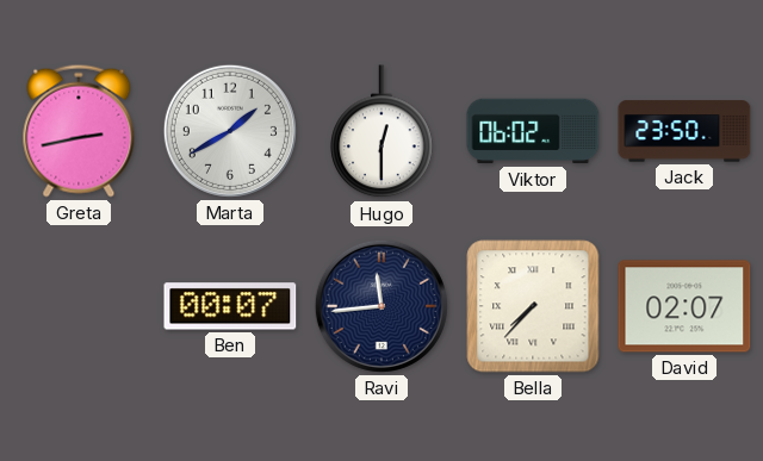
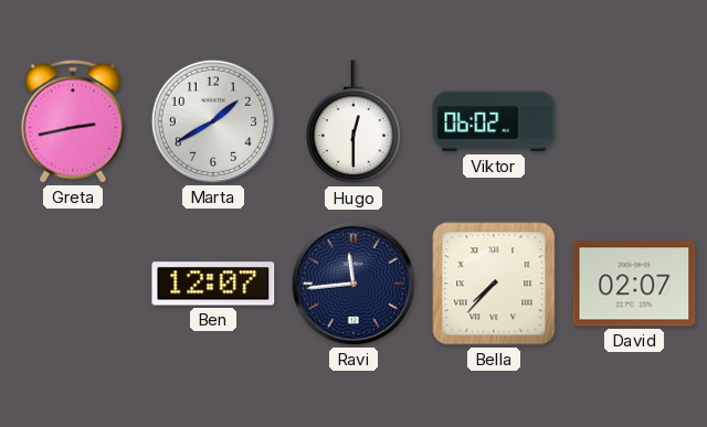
Jack: 23:50 -> none
Ben: 00:07 -> 12:07
